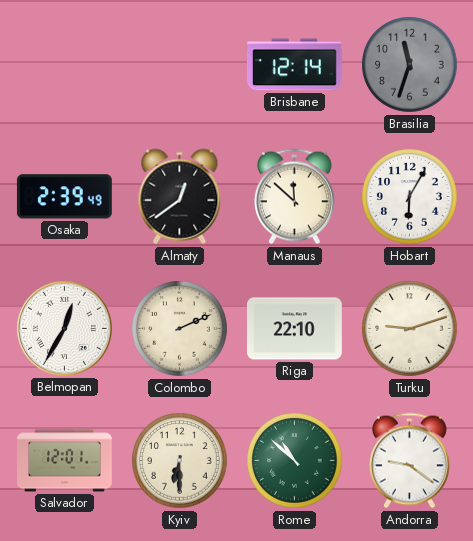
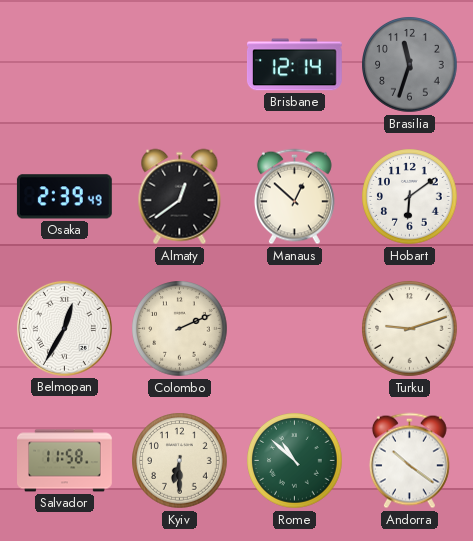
Manaus: 11:52 -> 12:52
Hobart: 6:05 -> 6:09
Riga: 22:10 -> none
Salvador: 12:01 -> 11:58
Andorra: 9:21 -> 10:21
